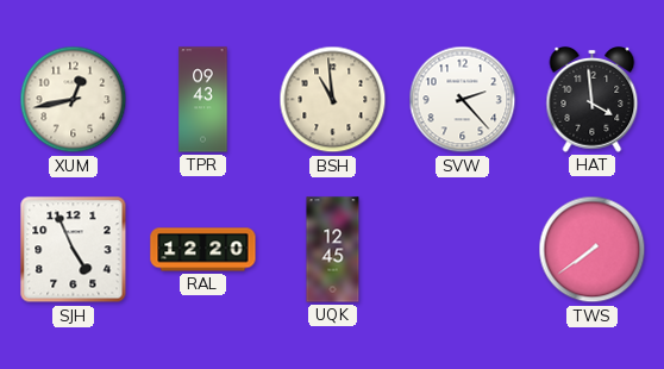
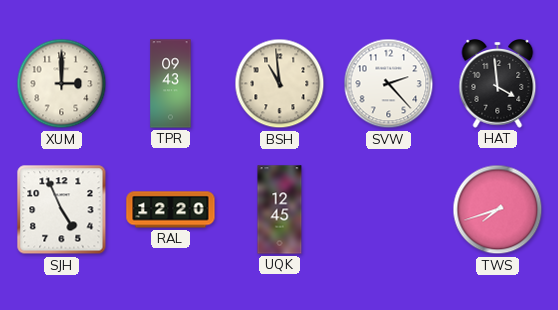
XUM: 12:43 -> 3:00
TWS: 7:39 -> 7:42
